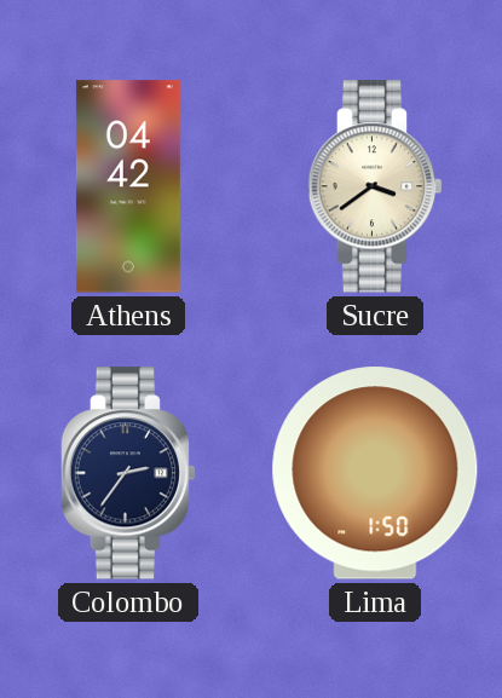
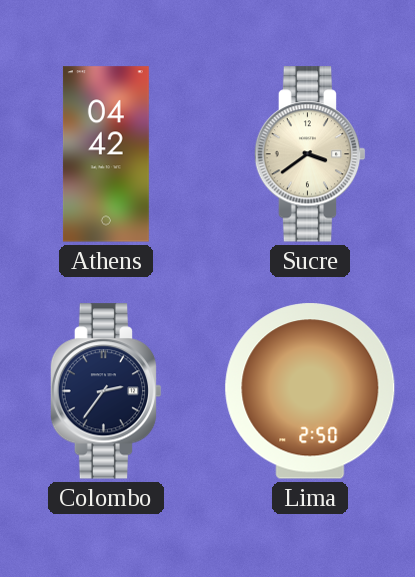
Lima: 1:50 -> 2:50
